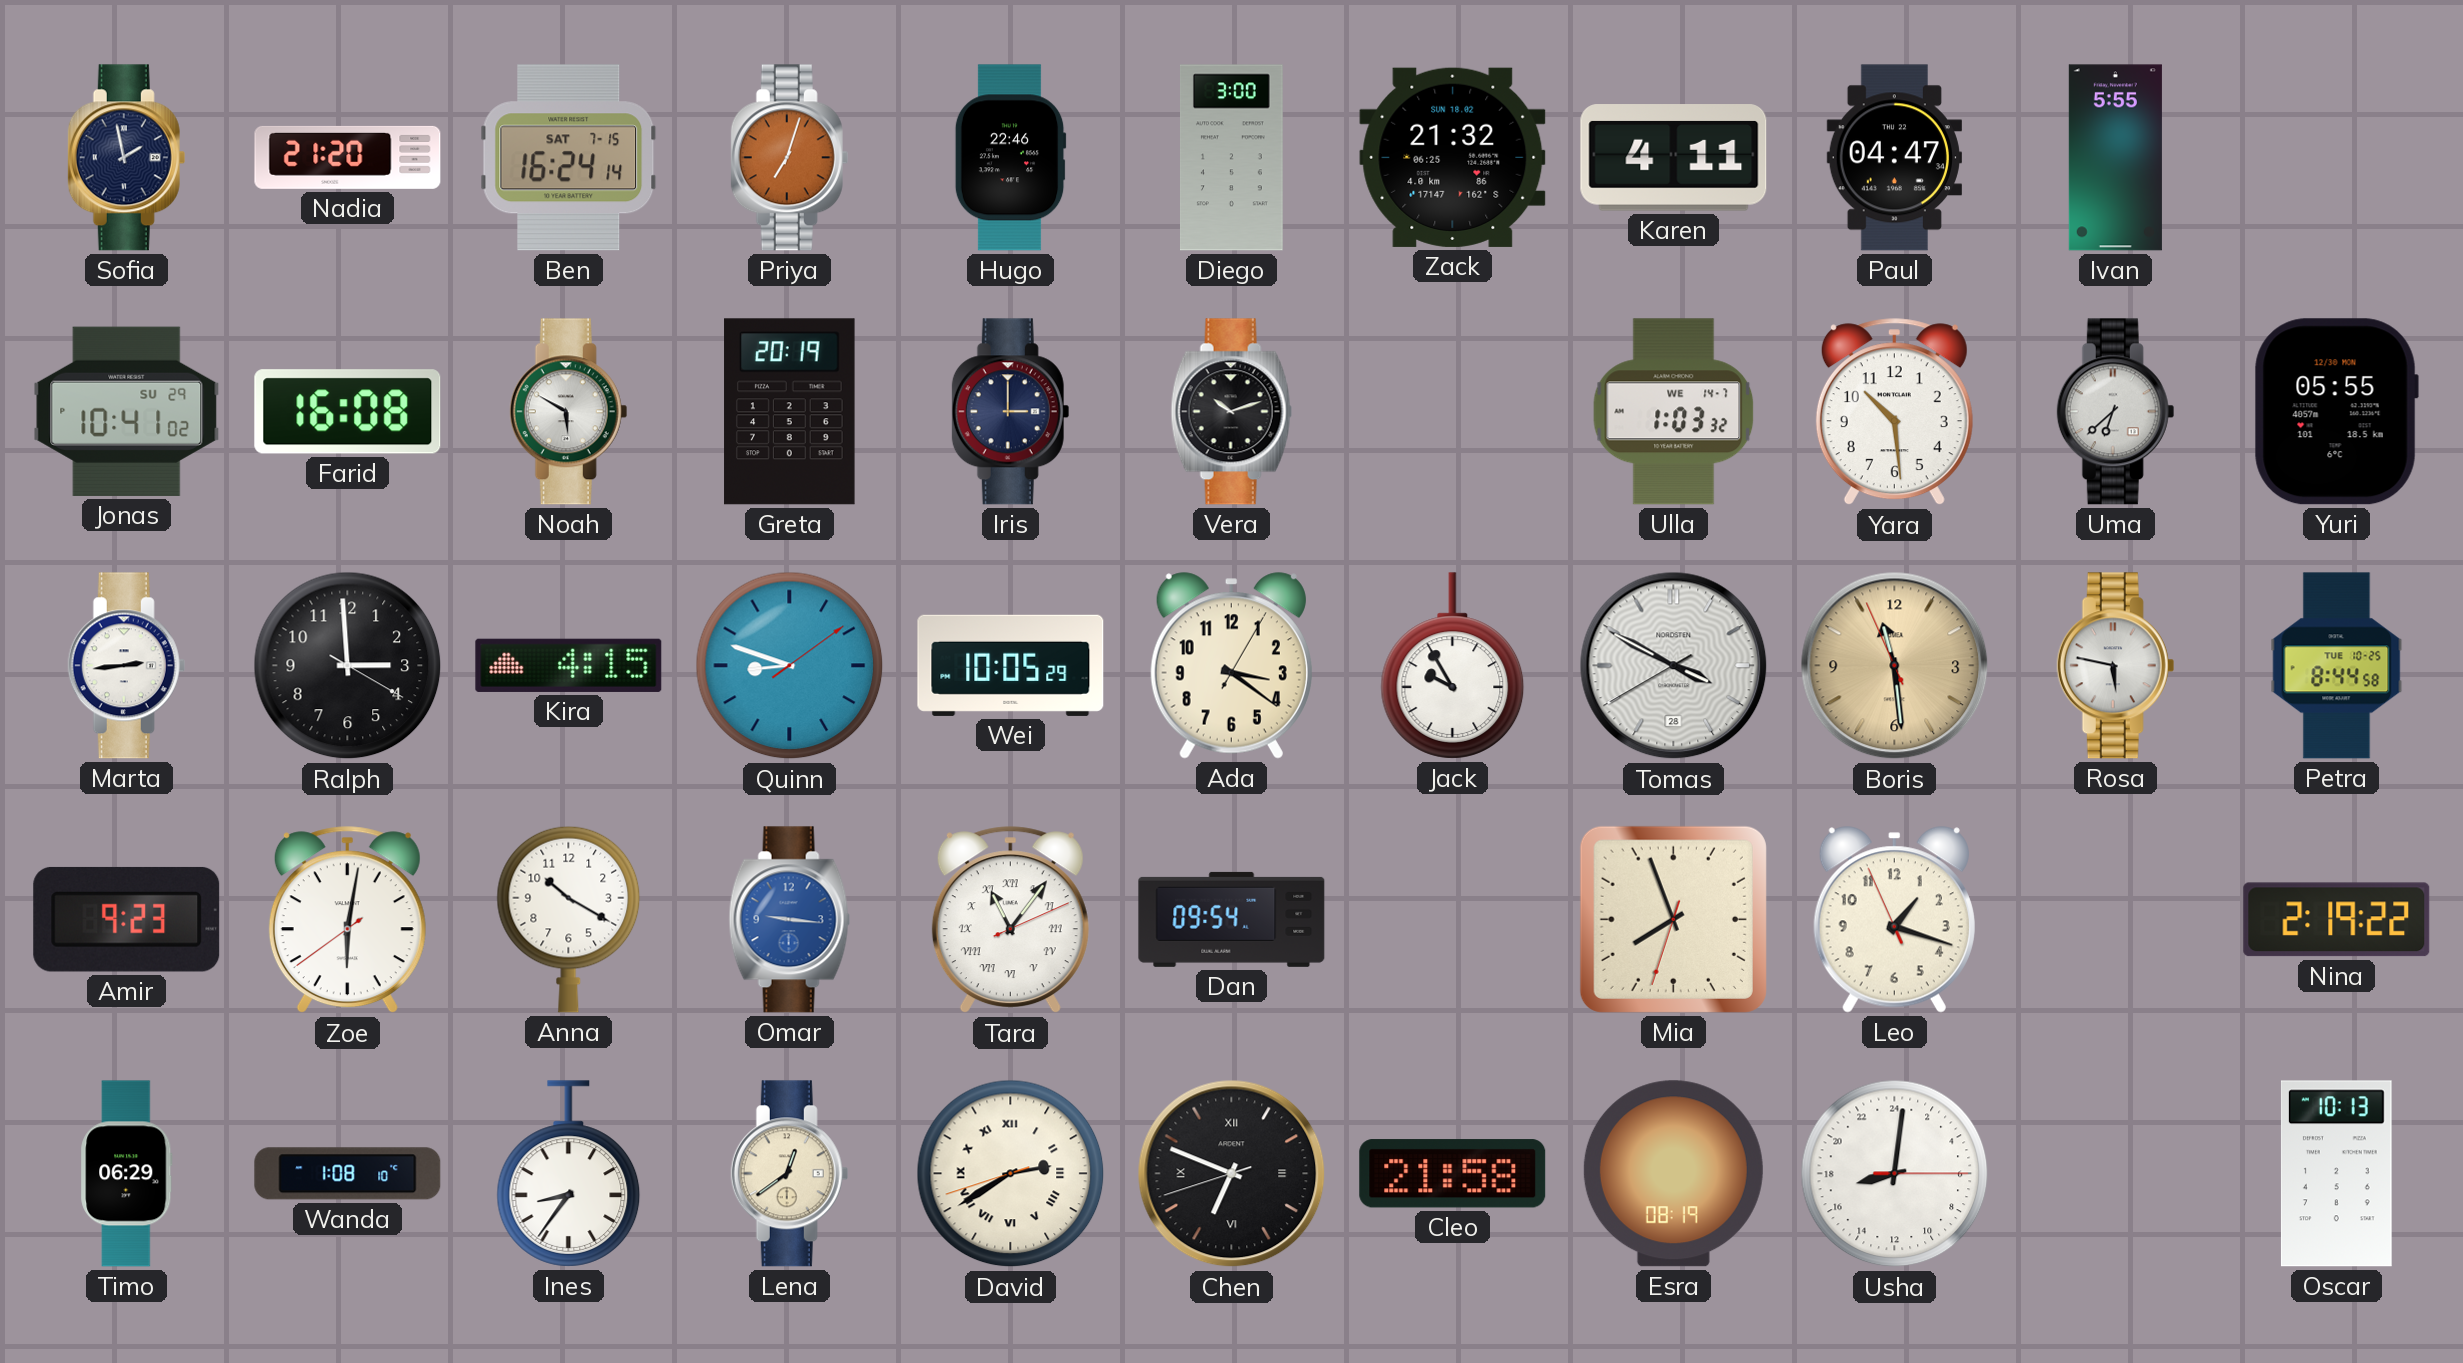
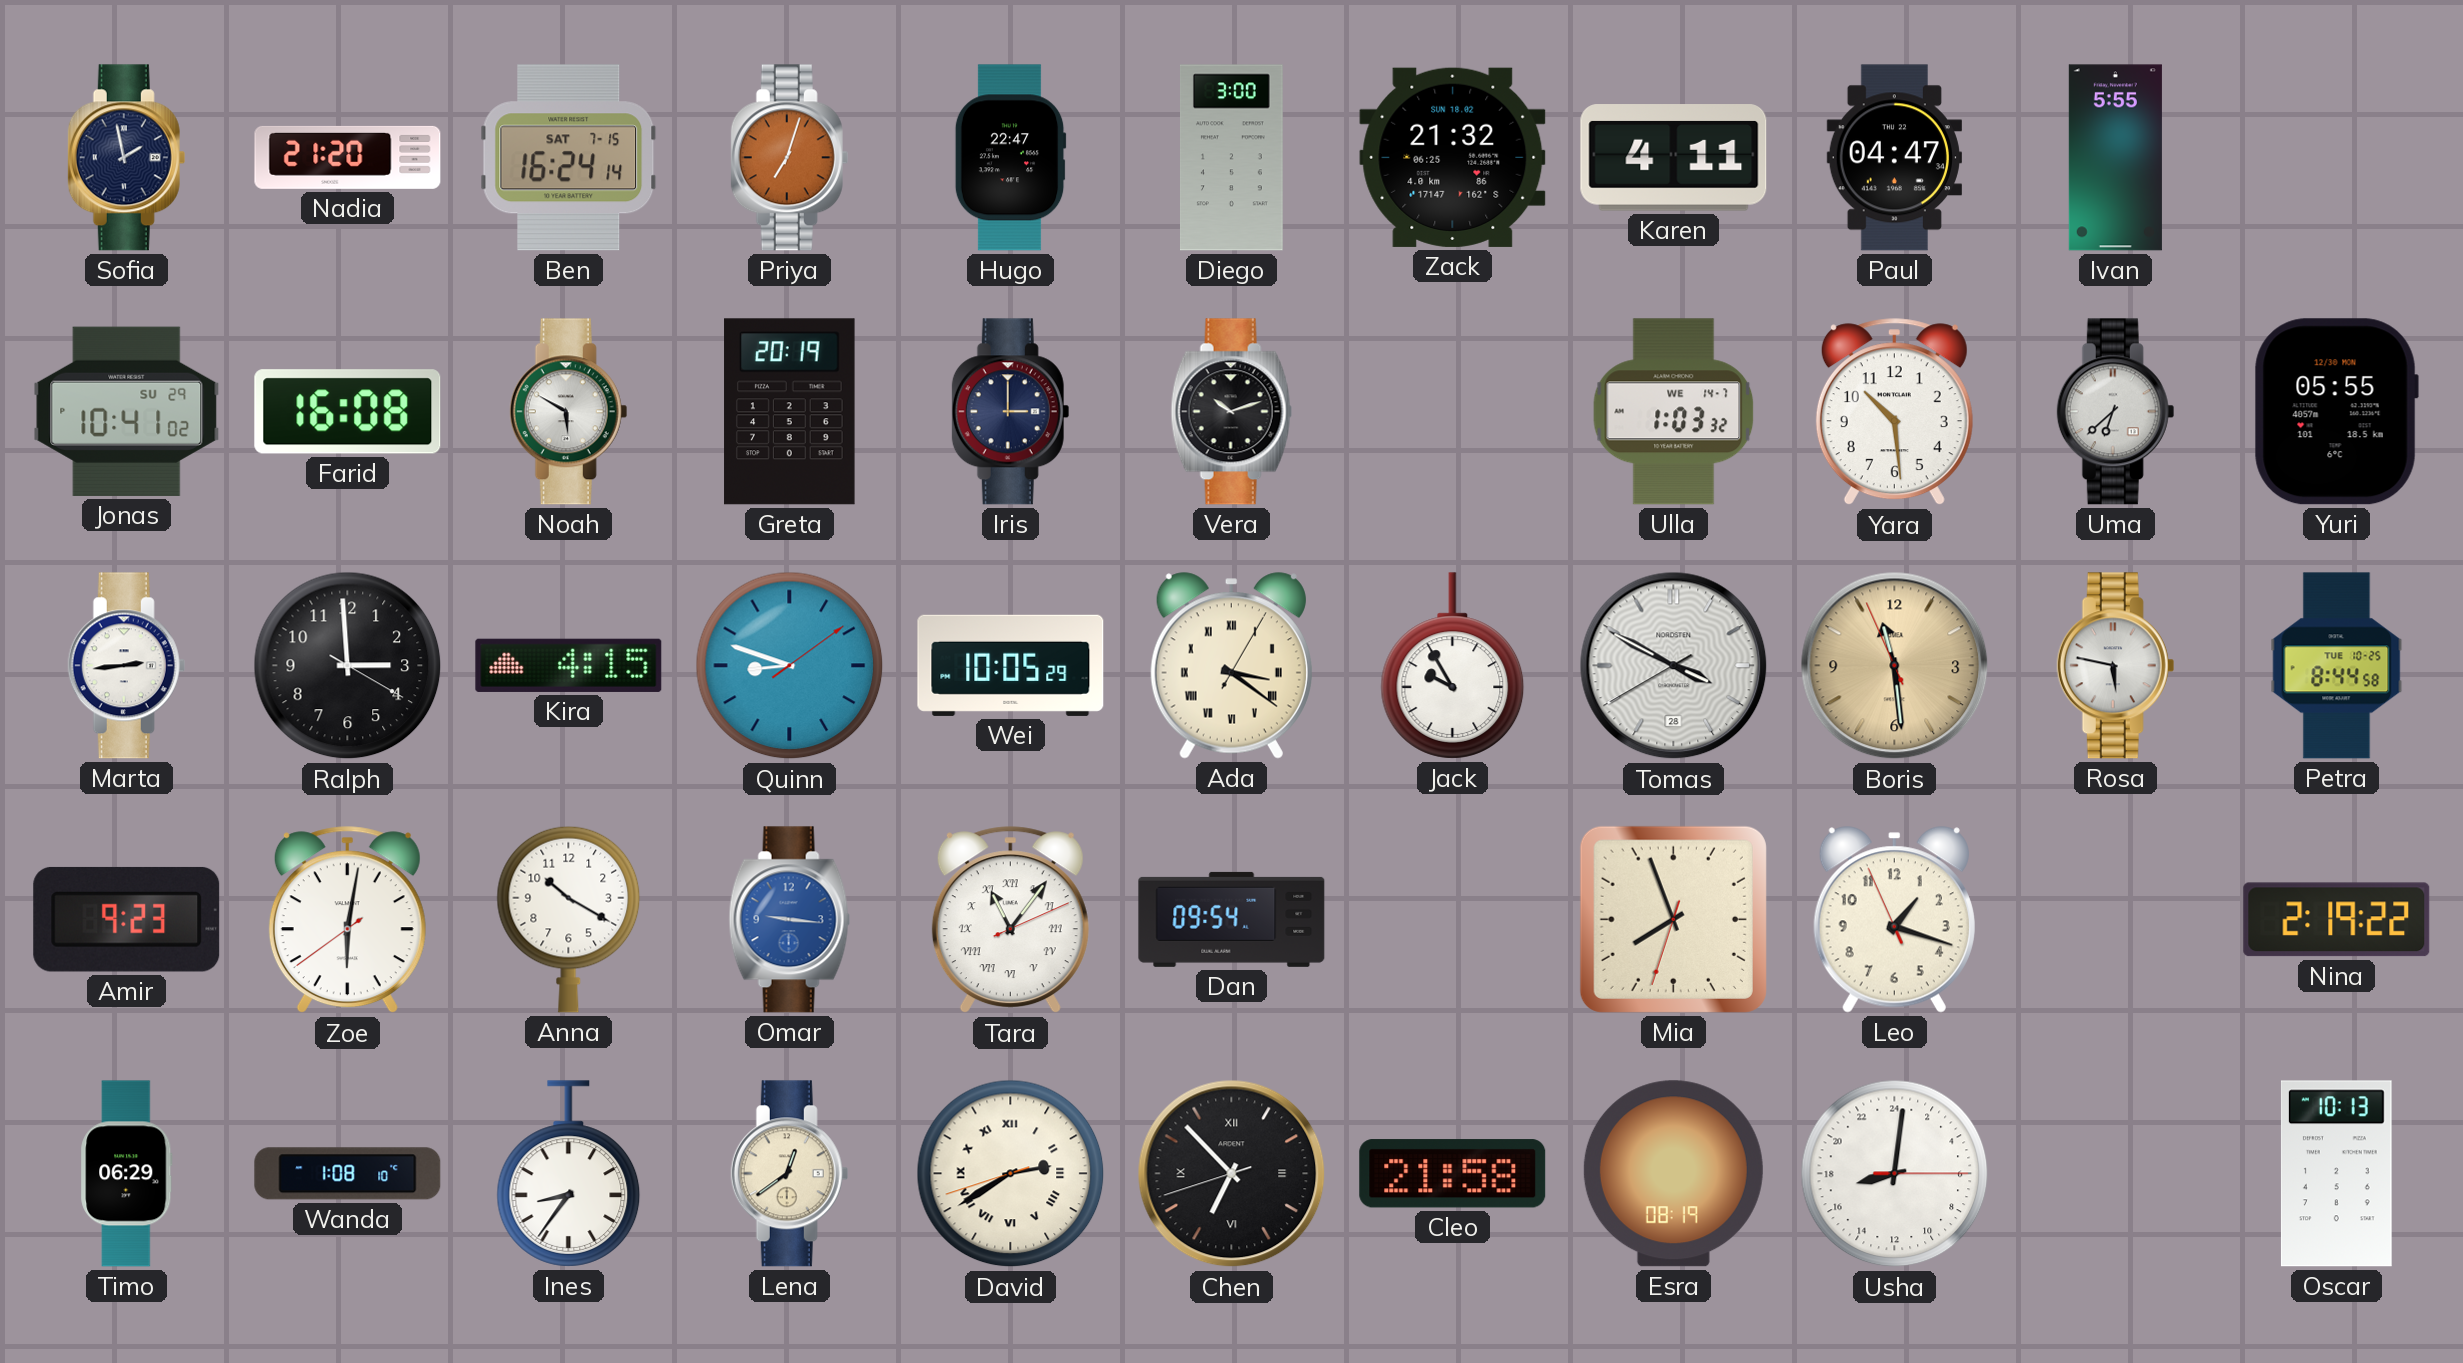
Hugo: 22:46 -> 22:47
Ada numerals: Arabic -> Roman
Chen: 6:48 -> 6:52
